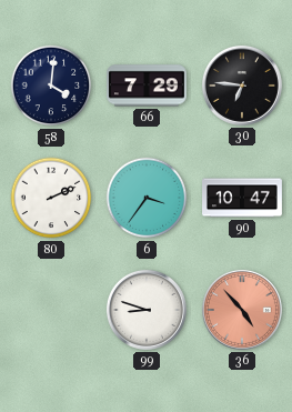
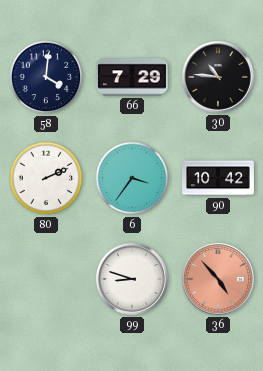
30: 6:46 -> 10:46
90: 10:47 -> 10:42
